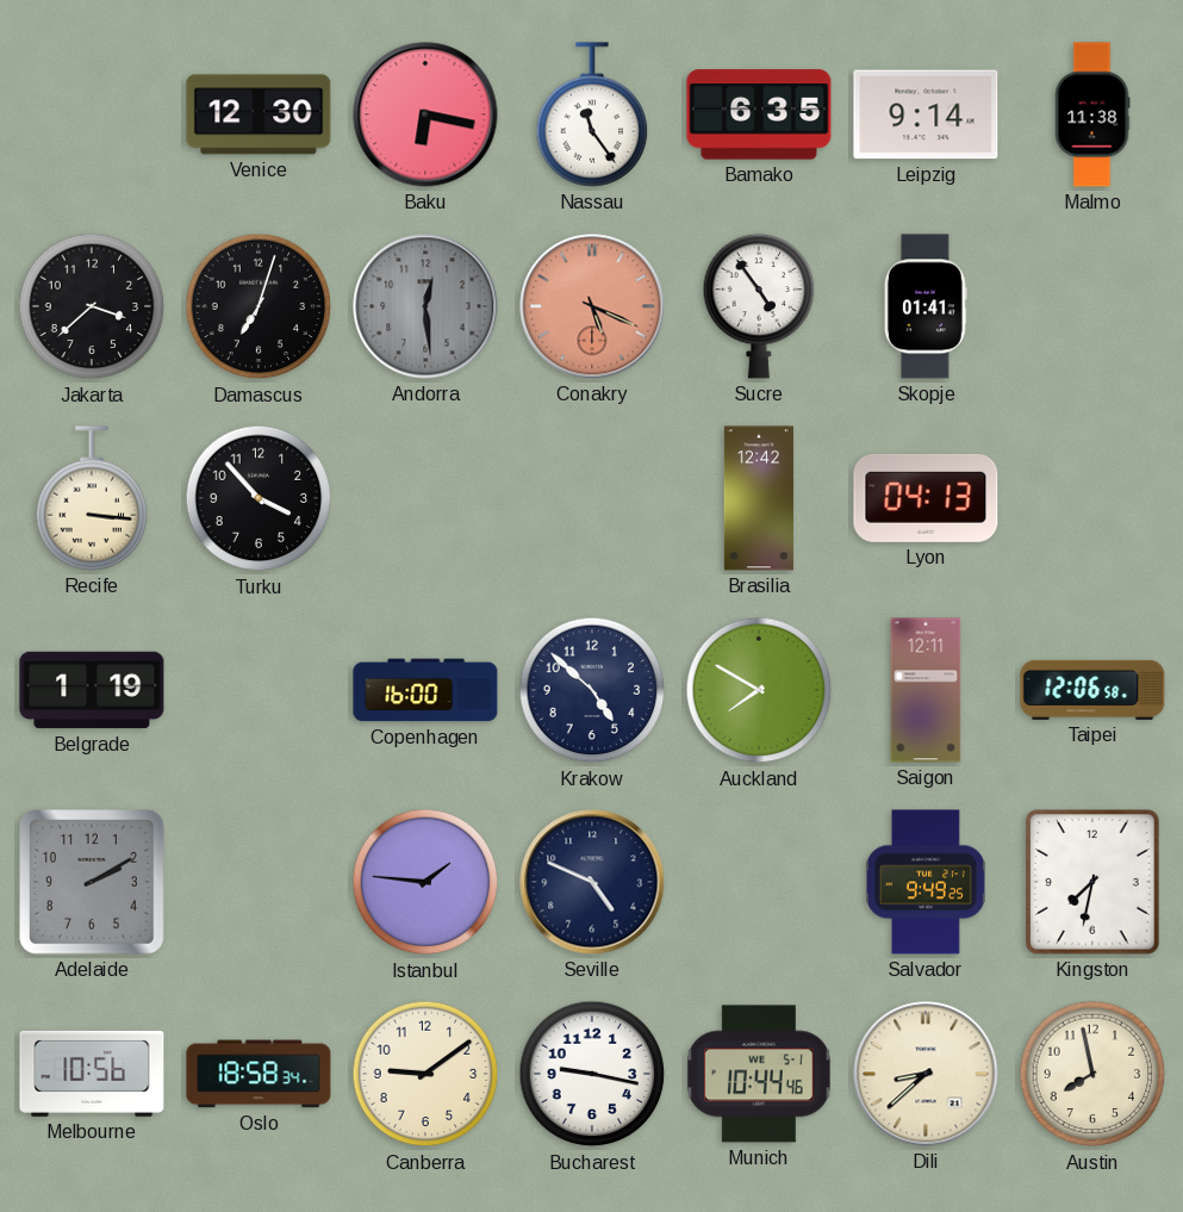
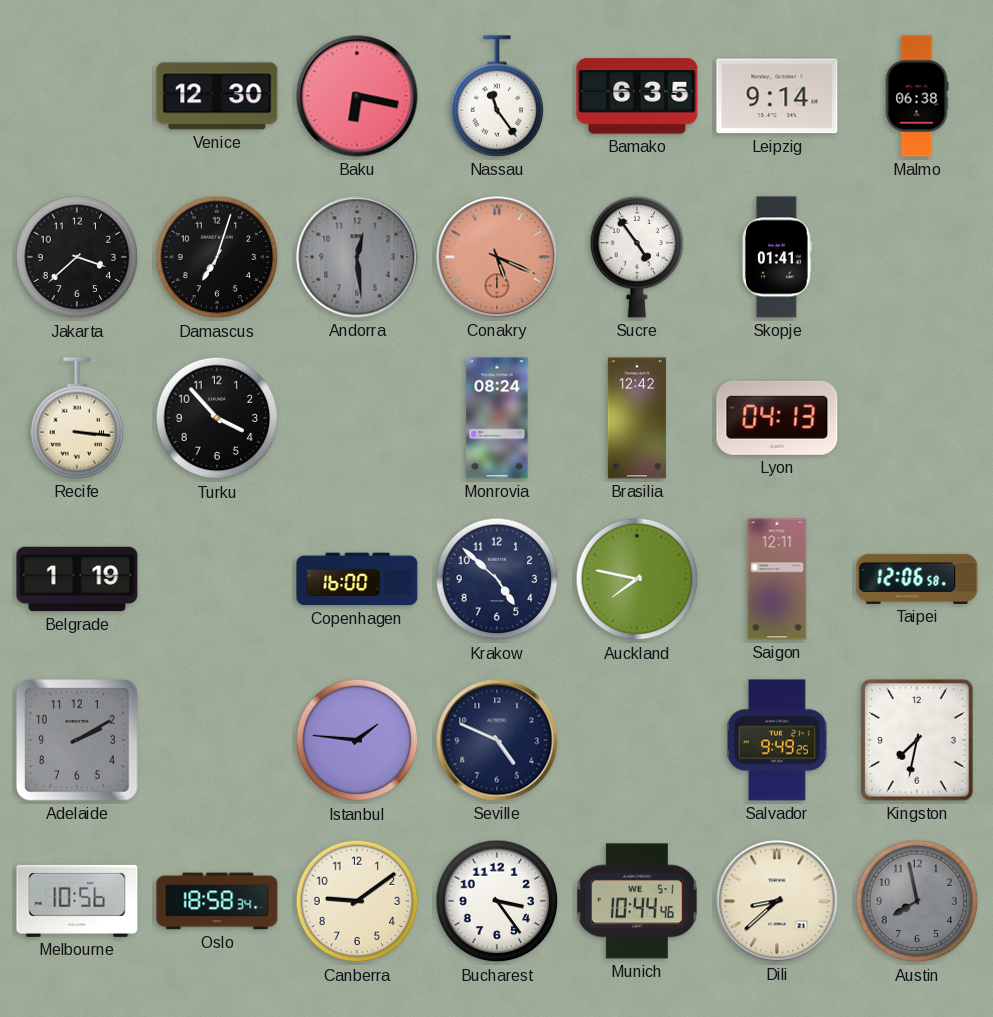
Malmo: 11:38 -> 06:38
Monrovia: none -> 08:24
Auckland: 7:50 -> 7:47
Bucharest: 9:17 -> 3:24
Austin dial: cream -> grey
